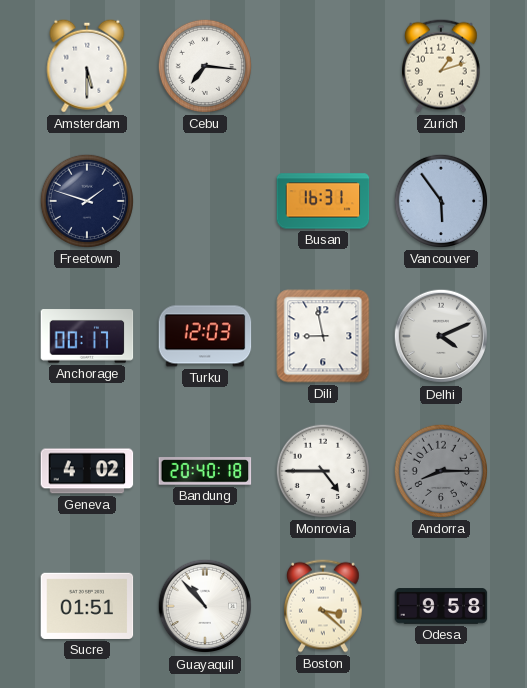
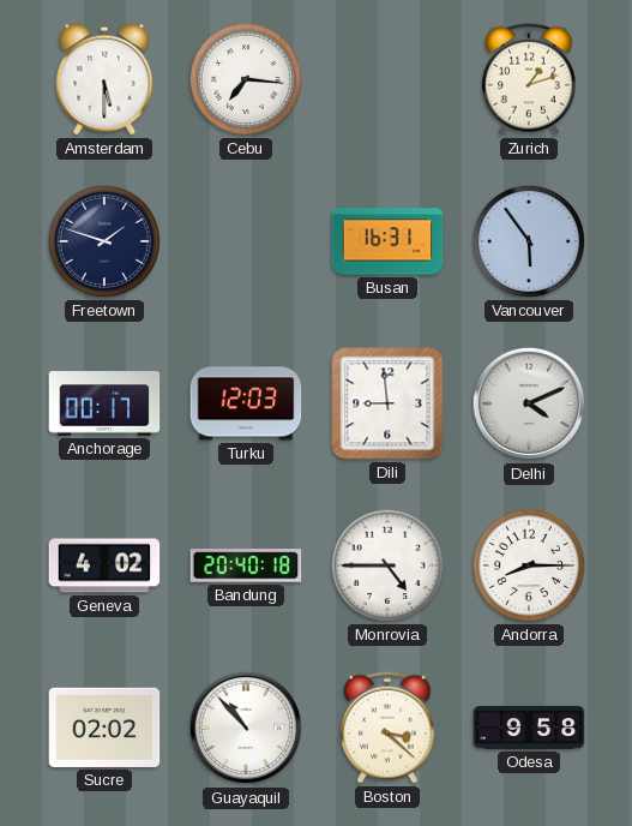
Dili: 8:58 -> 8:59
Andorra dial: grey -> white
Sucre: 01:51 -> 02:02
